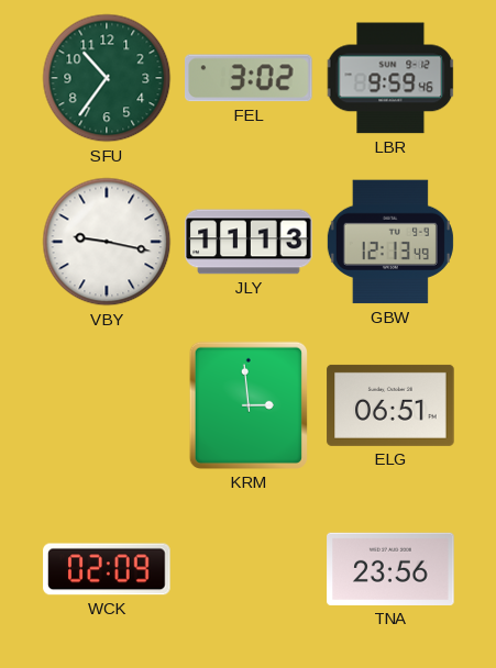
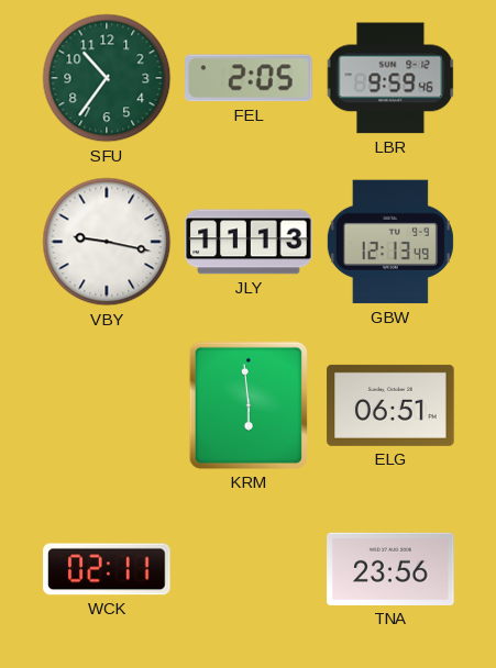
FEL: 3:02 -> 2:05
KRM: 2:59 -> 5:59
WCK: 02:09 -> 02:11
